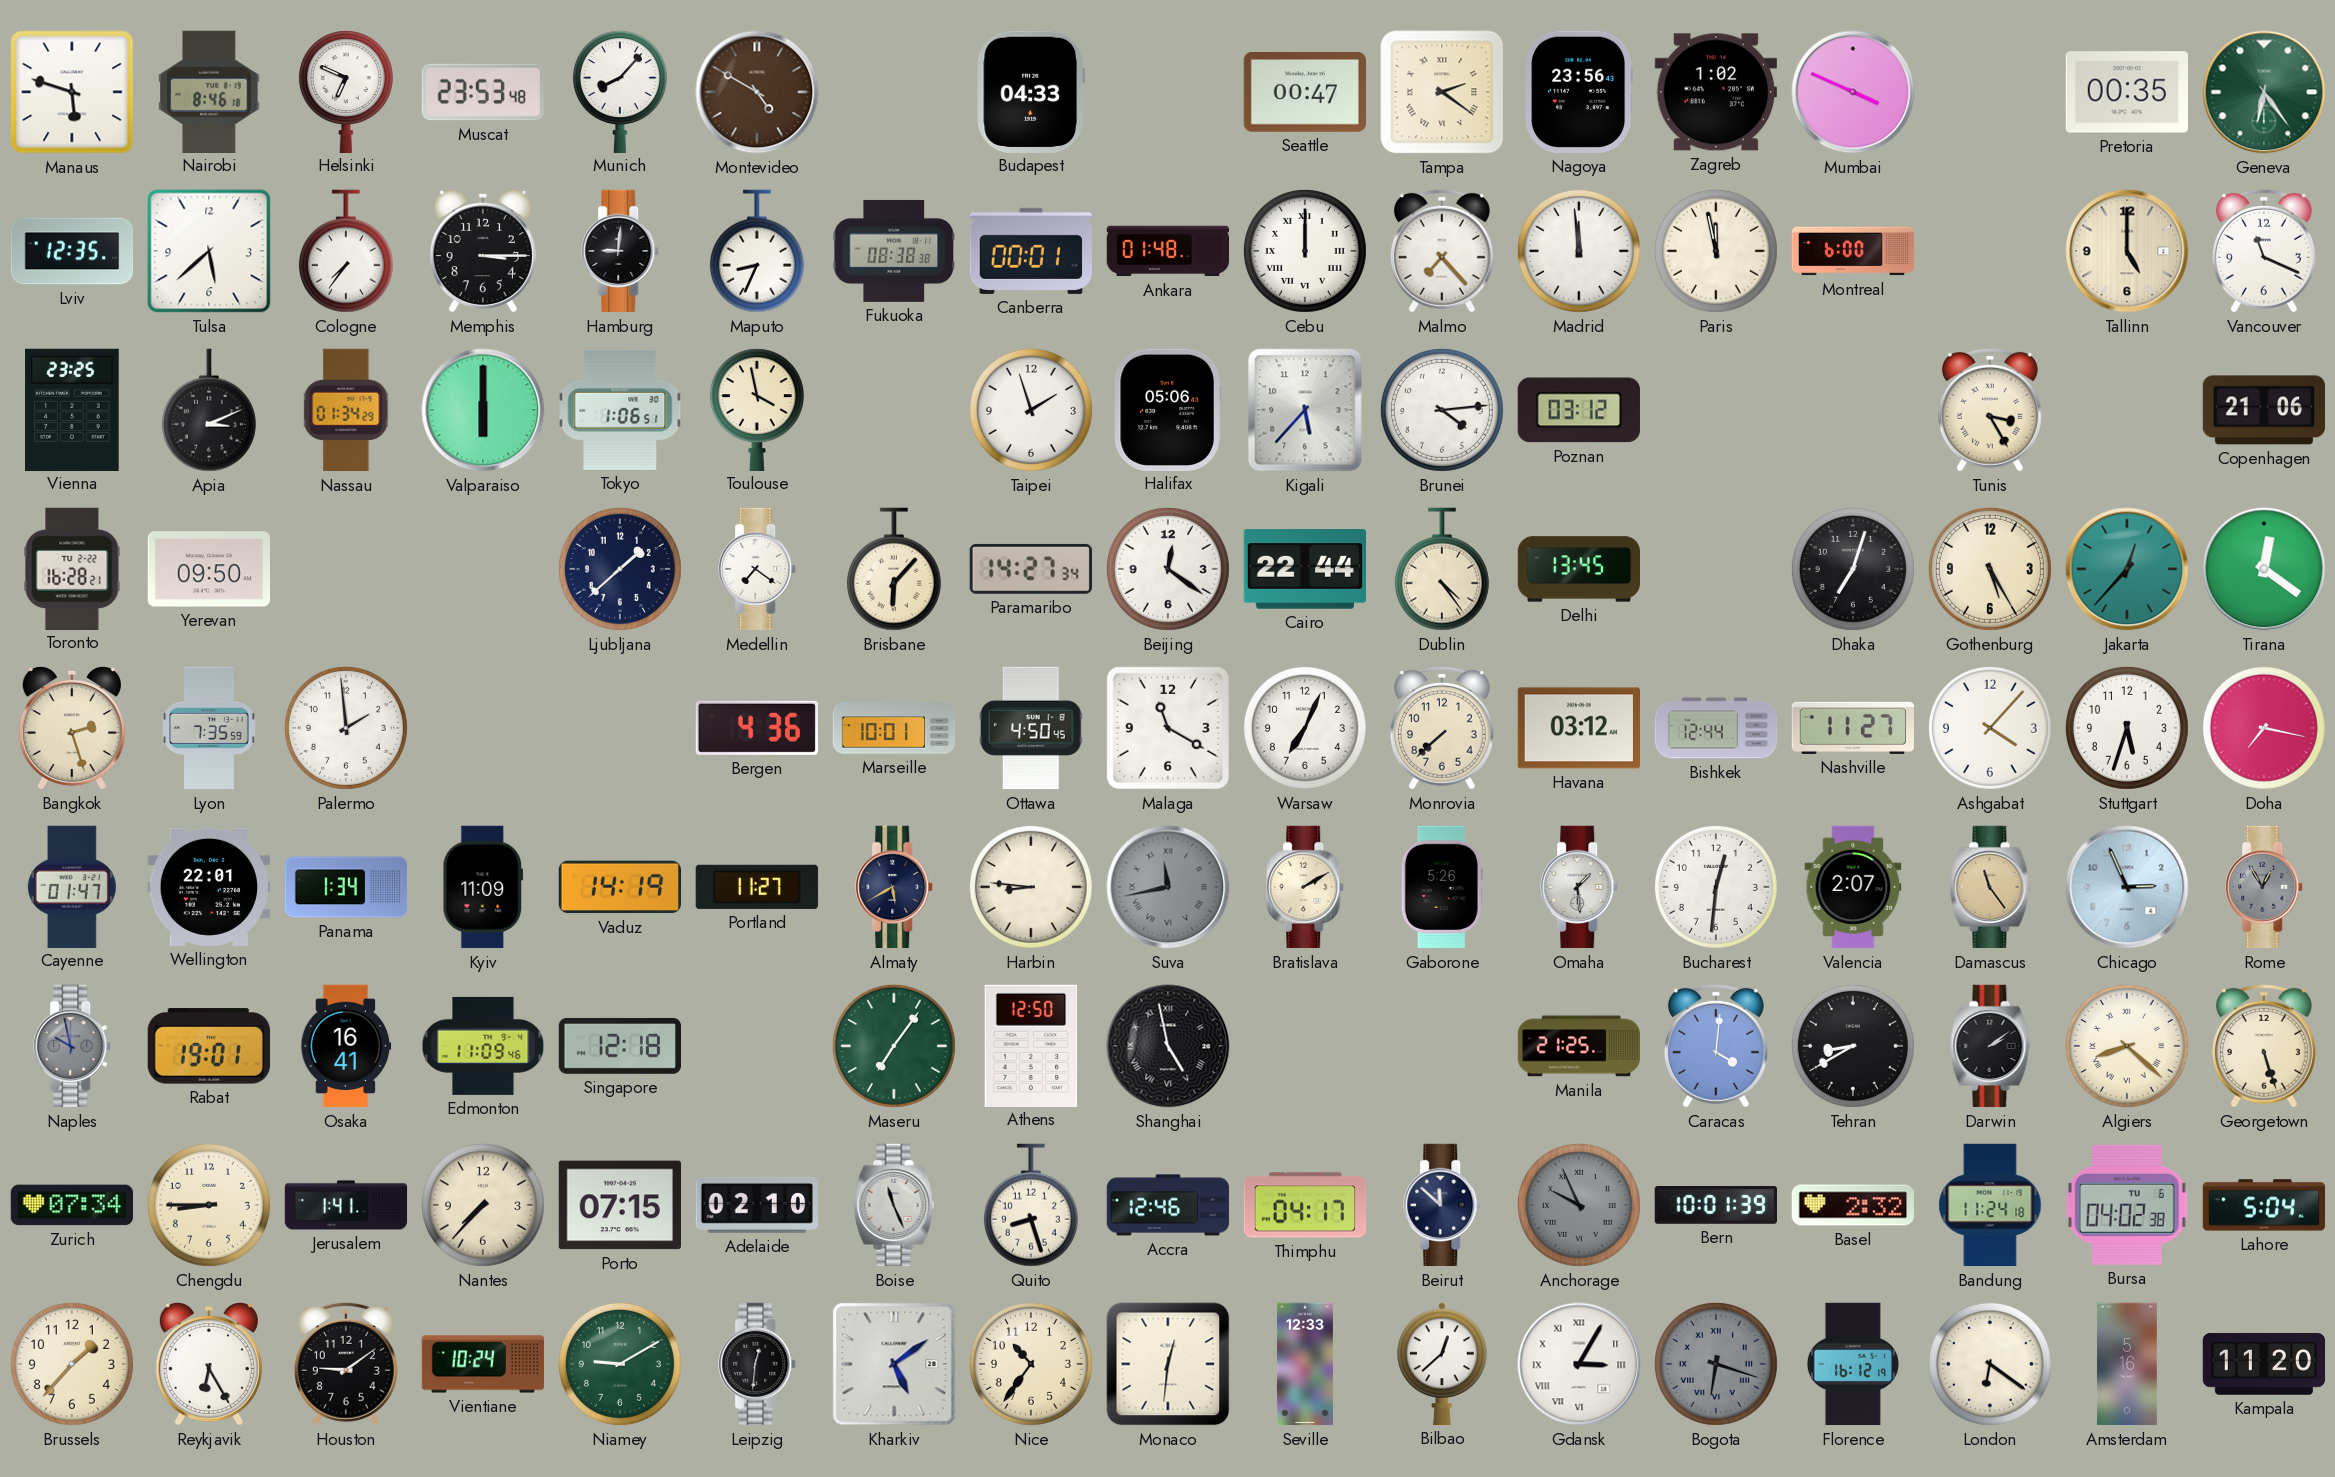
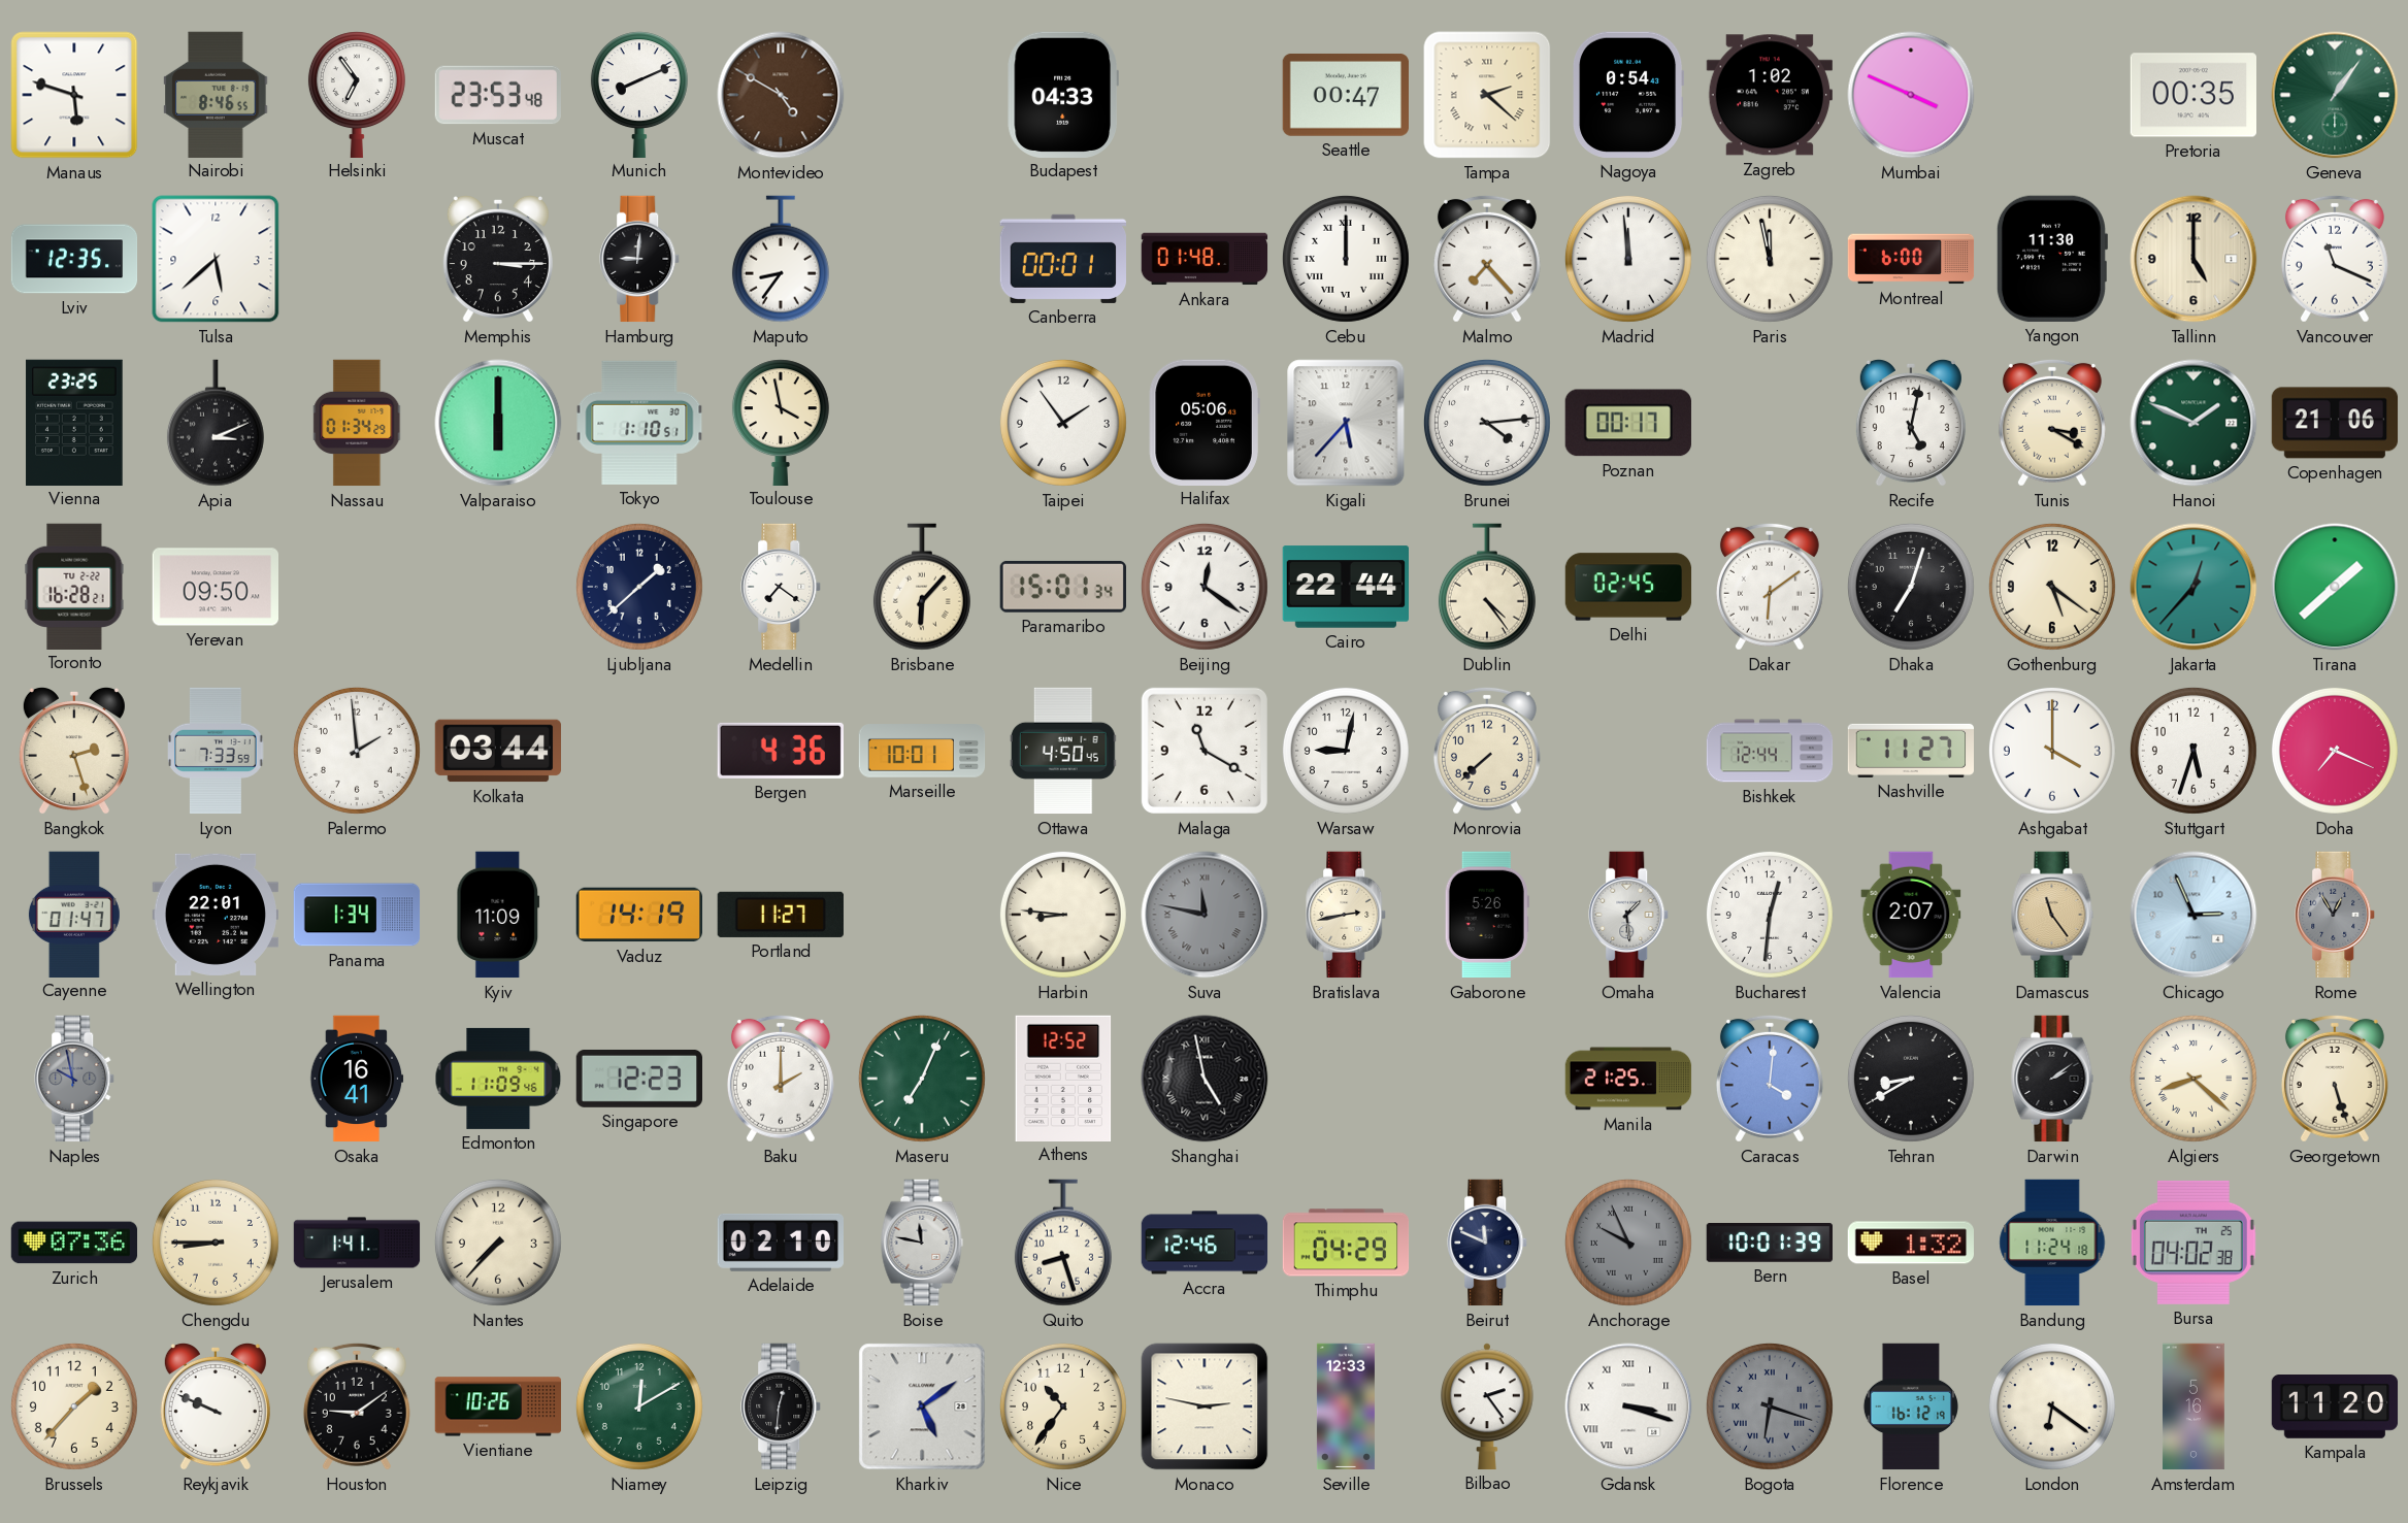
Nairobi: 8:46:18 -> 8:46:55
Helsinki: 6:49 -> 6:54
Munich: 8:07 -> 8:11
Tampa: 2:21 -> 2:22
Nagoya: 23:56 -> 0:54
Geneva: 6:24 -> 1:06
Cologne: 7:36 -> none
Maputo: 8:34 -> 8:36
Fukuoka: 08:38 -> none
Yangon: none -> 11:30
Tokyo: 1:06 -> 1:10
Taipei: 1:57 -> 1:54
Poznan: 03:12 -> 00:17
Recife: none -> 5:02
Tunis: 3:25 -> 3:20
Hanoi: none -> 1:49
Paramaribo: 14:27 -> 15:01
Delhi: 13:45 -> 02:45
Dakar: none -> 6:09
Gothenburg: 5:25 -> 5:21
Tirana: 12:21 -> 1:38
Lyon: 7:35 -> 7:33
Kolkata: none -> 03:44
Warsaw: 7:04 -> 9:02
Havana: 03:12 -> none
Ashgabat: 4:07 -> 4:00
Doha: 7:17 -> 7:19
Almaty: 5:40 -> none
Suva: 11:43 -> 11:47
Bratislava: 2:10 -> 2:43
Rabat: 19:01 -> none
Singapore: 12:18 -> 12:23
Baku: none -> 2:00
Maseru: 7:06 -> 7:04
Athens: 12:50 -> 12:52
Zurich: 07:34 -> 07:36
Porto: 07:15 -> none
Boise: 11:26 -> 11:47
Thimphu: 04:17 -> 04:29
Beirut: 11:52 -> 11:49
Basel: 2:32 -> 1:32
Bursa date: TU 6 -> TH 25
Lahore: 5:04 -> none
Reykjavik: 6:25 -> 9:49
Vientiane: 10:24 -> 10:26
Niamey: 9:10 -> 12:10
Monaco: 12:31 -> 2:47
Bilbao: 12:38 -> 2:24
Gdansk: 3:05 -> 3:18
